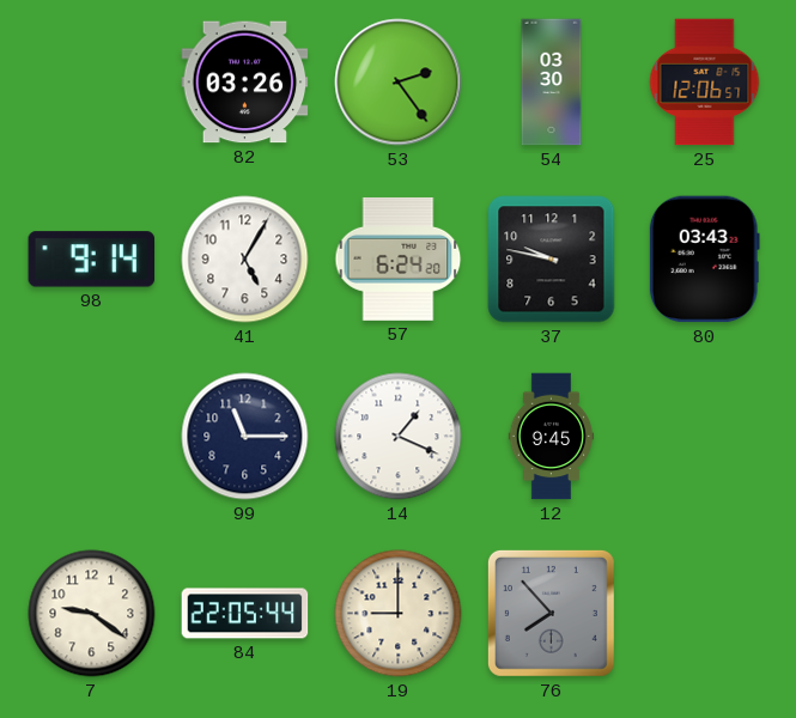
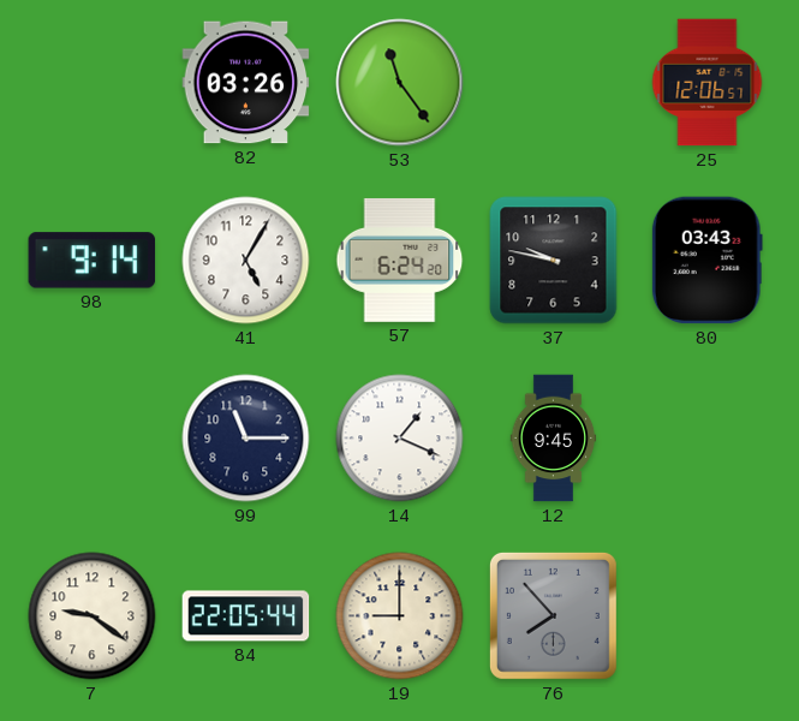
53: 2:24 -> 11:24
54: 03:30 -> none
